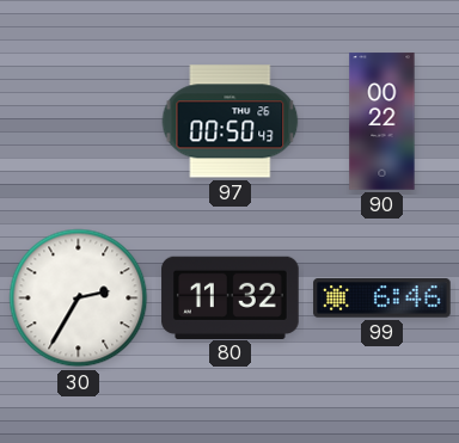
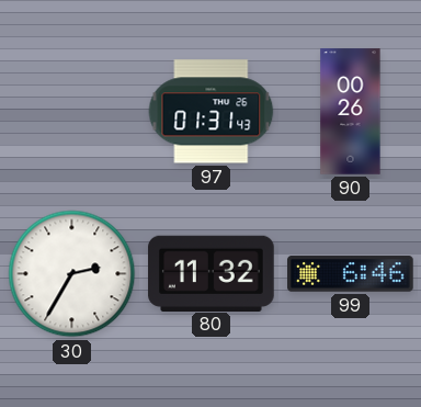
97: 00:50 -> 01:31
90: 00:22 -> 00:26
